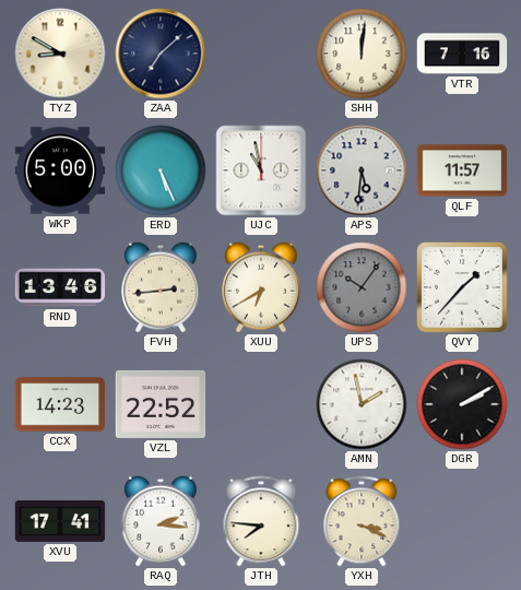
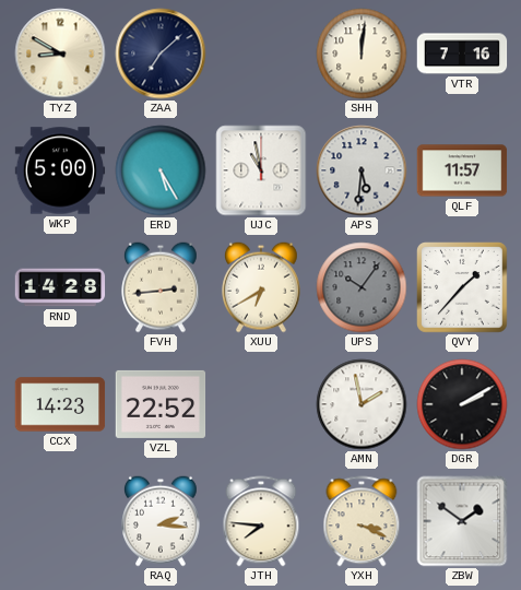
ERD: 5:26 -> 5:25
RND: 13:46 -> 14:28
XVU: 17:41 -> none
ZBW: none -> 1:51
